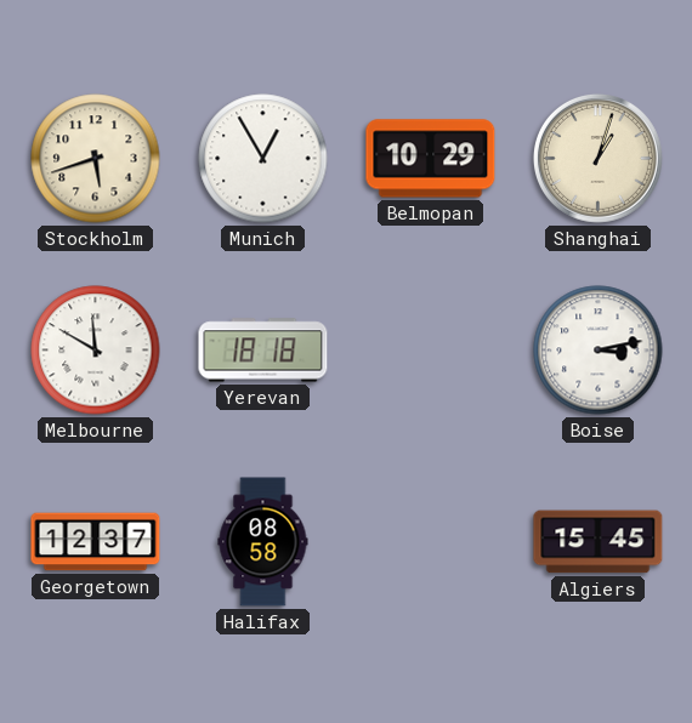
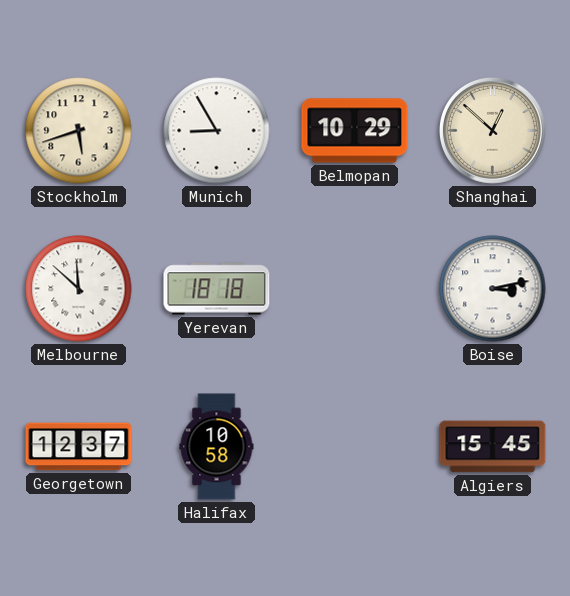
Munich: 12:55 -> 8:55
Shanghai: 1:03 -> 12:52
Melbourne: 11:50 -> 11:52
Halifax: 08:58 -> 10:58
